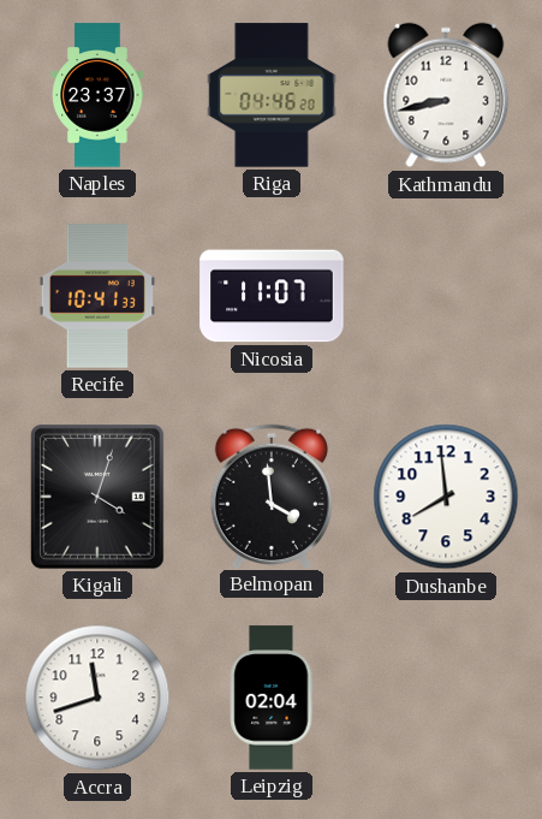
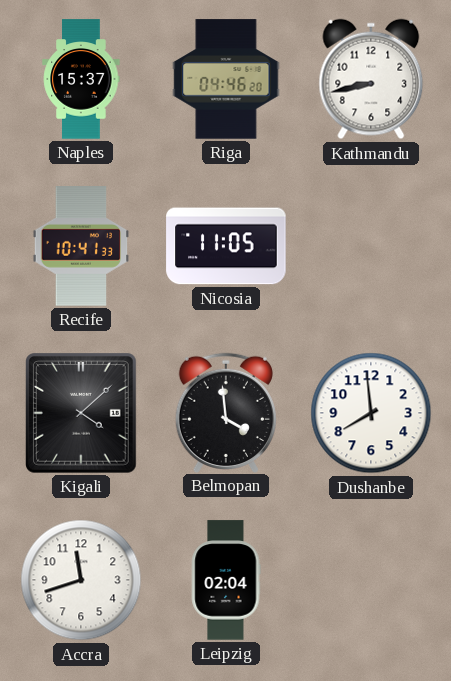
Naples: 23:37 -> 15:37
Nicosia: 11:07 -> 11:05
Kigali: 4:03 -> 4:08
